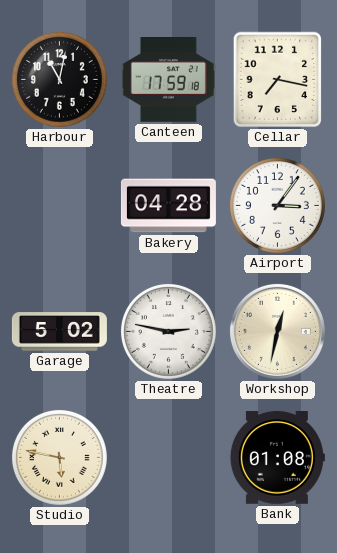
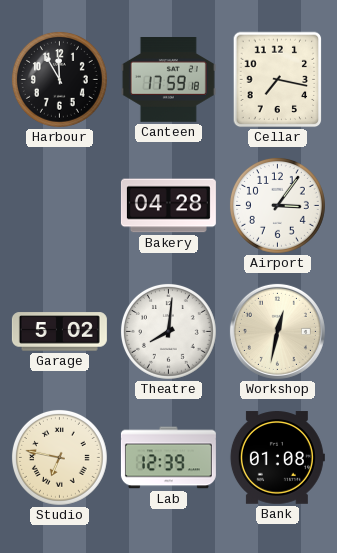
Harbour: 11:02 -> 11:55
Theatre: 2:47 -> 8:01
Studio: 5:47 -> 6:47
Lab: none -> 12:39
